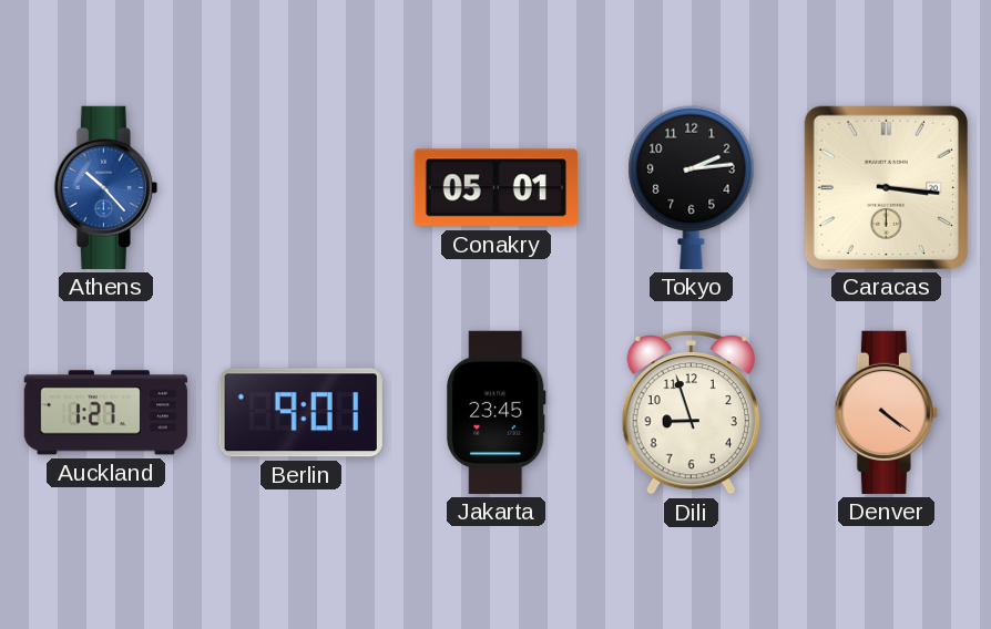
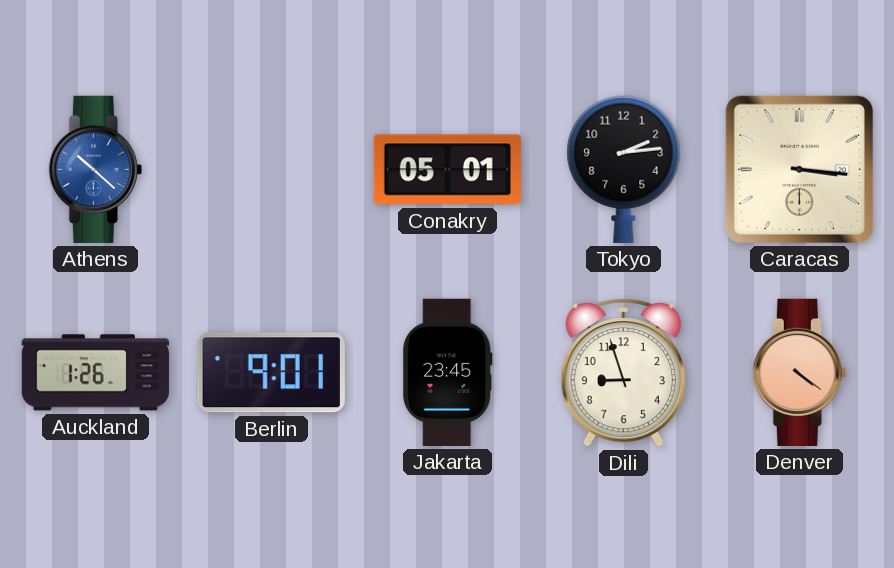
Athens: 10:23 -> 10:22
Auckland: 1:27 -> 1:26
